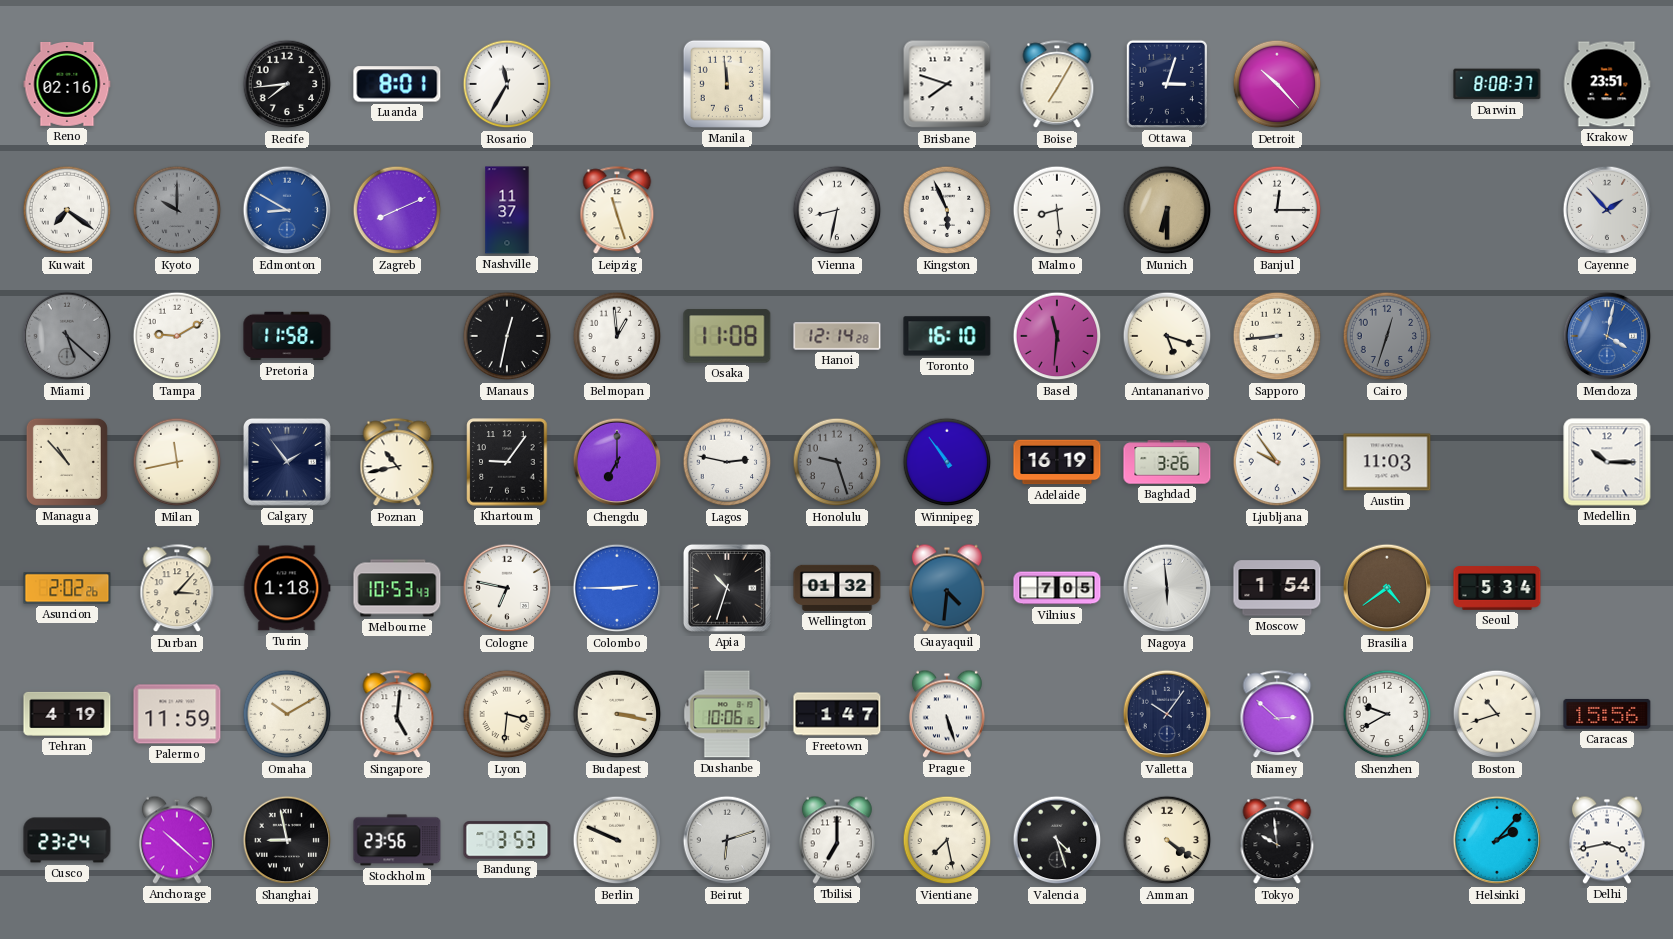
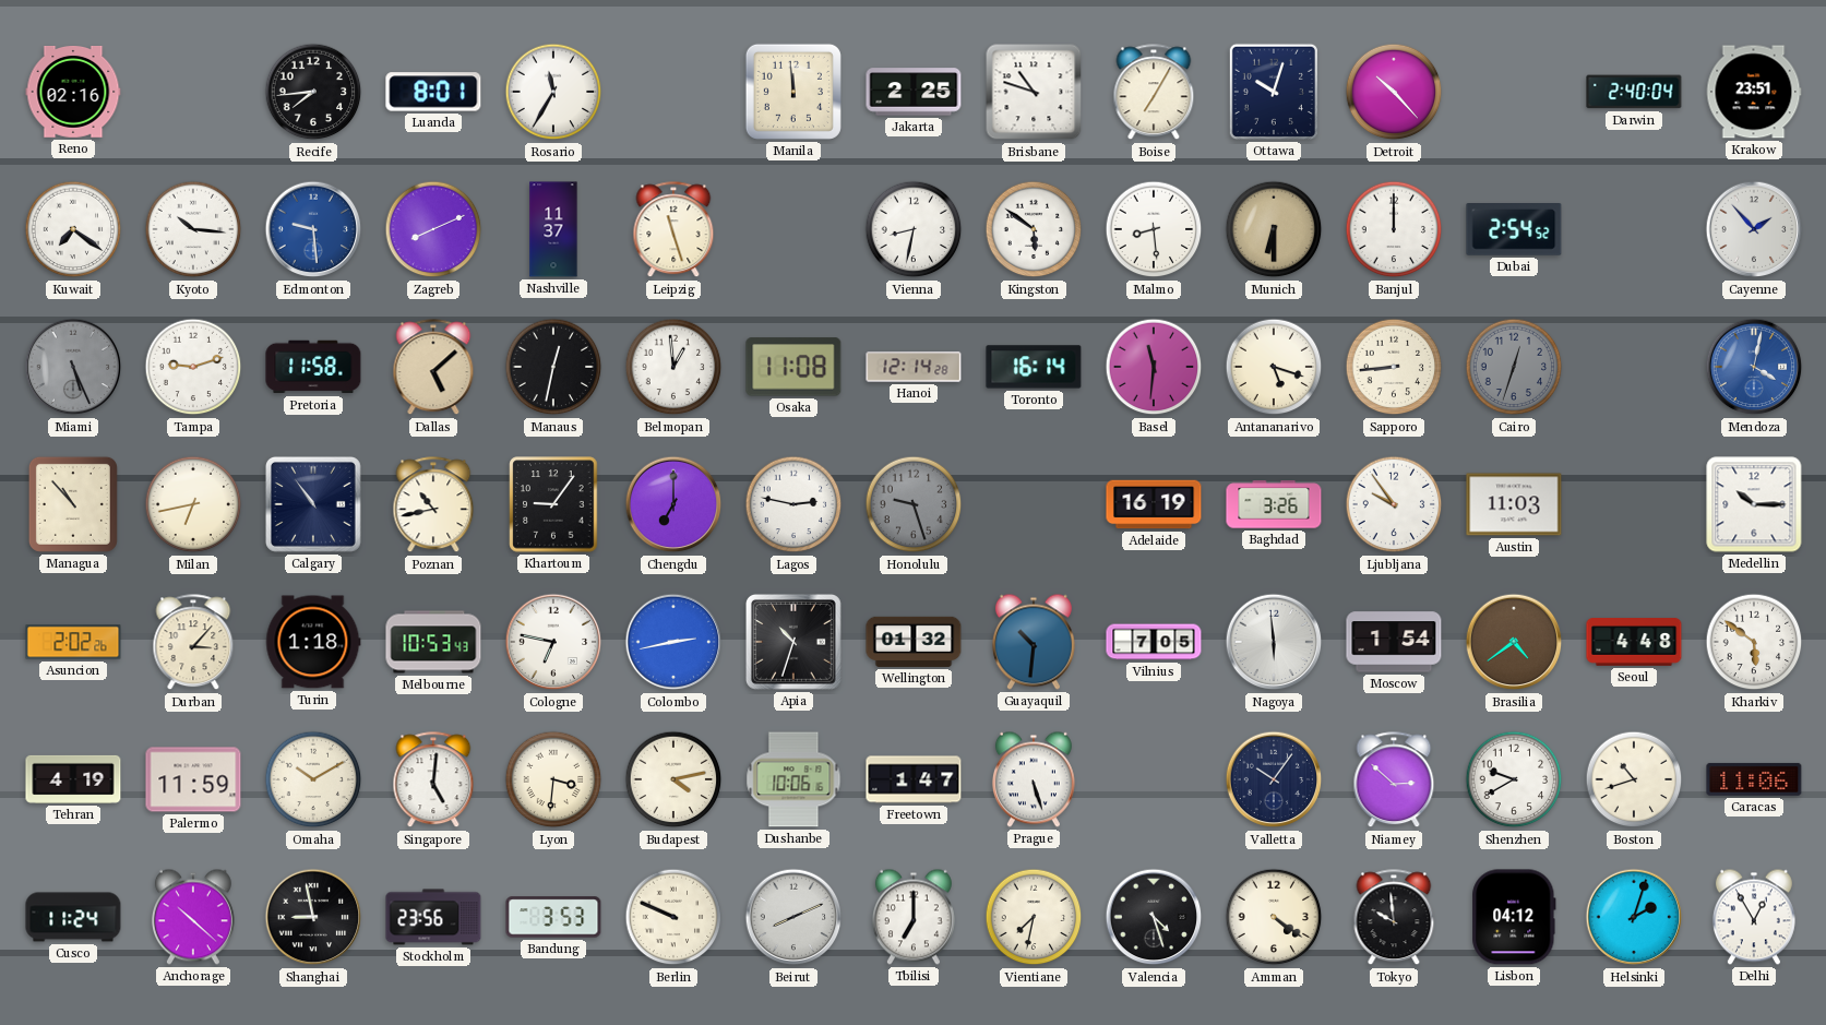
Jakarta: none -> 2:25
Brisbane: 7:48 -> 10:48
Ottawa: 3:03 -> 10:03
Darwin: 8:08 -> 2:40
Kyoto: 10:00 -> 10:16
Kyoto dial: grey -> white
Edmonton: 8:50 -> 9:29
Kingston: 5:56 -> 5:51
Banjul: 12:15 -> 12:00
Dubai: none -> 2:54
Miami: 5:22 -> 5:26
Tampa: 9:10 -> 9:12
Dallas: none -> 5:08
Toronto: 16:10 -> 16:14
Milan: 11:43 -> 6:43
Calgary: 1:54 -> 10:54
Winnipeg: 10:54 -> none
Colombo: 2:45 -> 2:43
Guayaquil: 4:31 -> 10:31
Seoul: 5:34 -> 4:48
Kharkiv: none -> 5:51
Budapest: 3:17 -> 4:13
Caracas: 15:56 -> 11:06
Cusco: 23:24 -> 11:24
Beirut: 6:12 -> 8:11
Vientiane: 7:28 -> 7:32
Lisbon: none -> 04:12
Helsinki: 2:07 -> 2:03
Delhi: 3:43 -> 12:55
